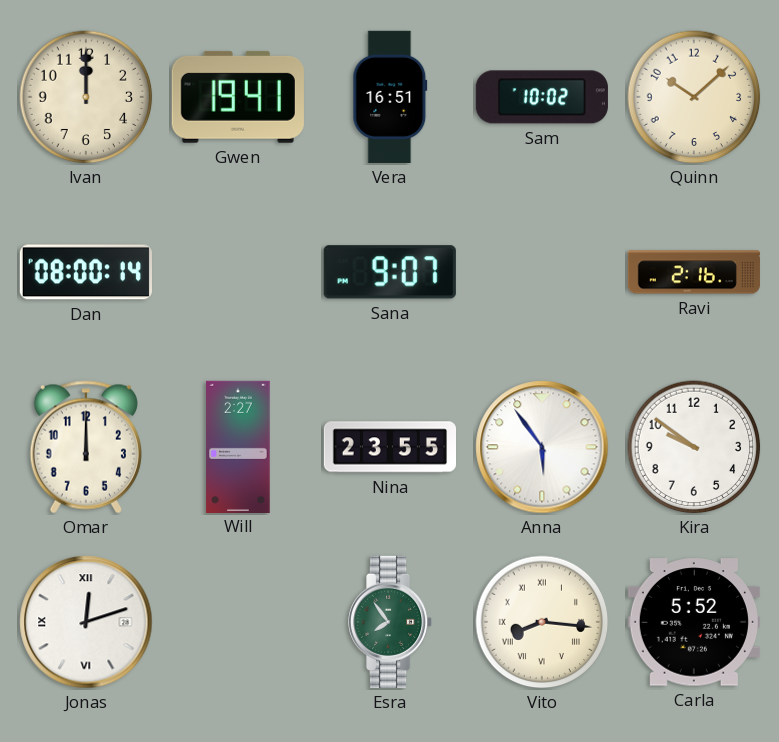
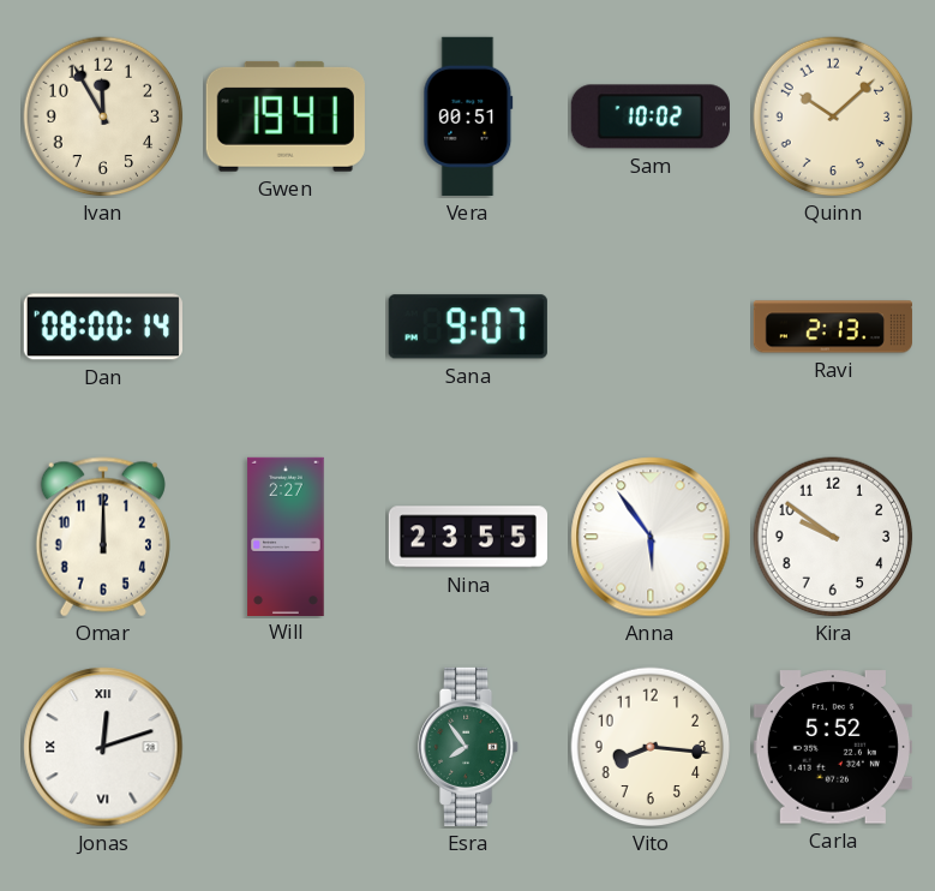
Ivan: 12:00 -> 11:55
Vera: 16:51 -> 00:51
Ravi: 2:16 -> 2:13
Vito numerals: Roman -> Arabic
